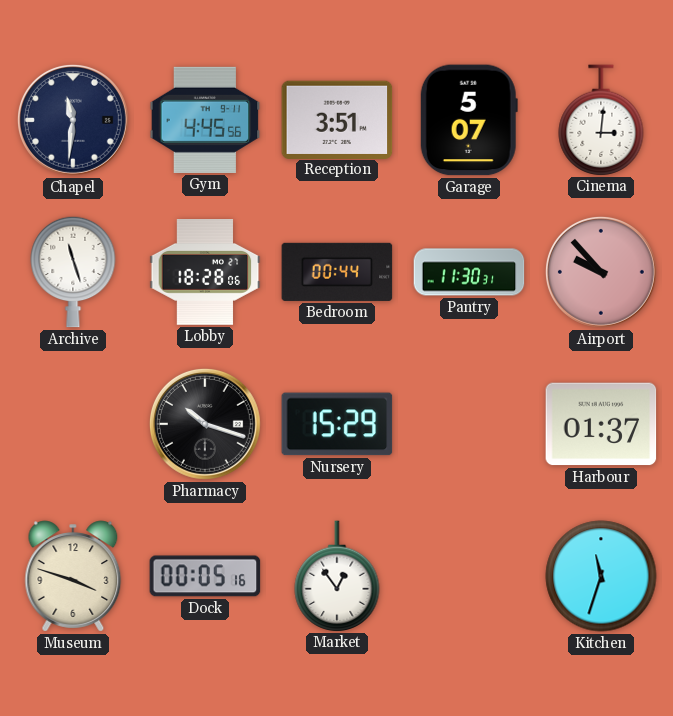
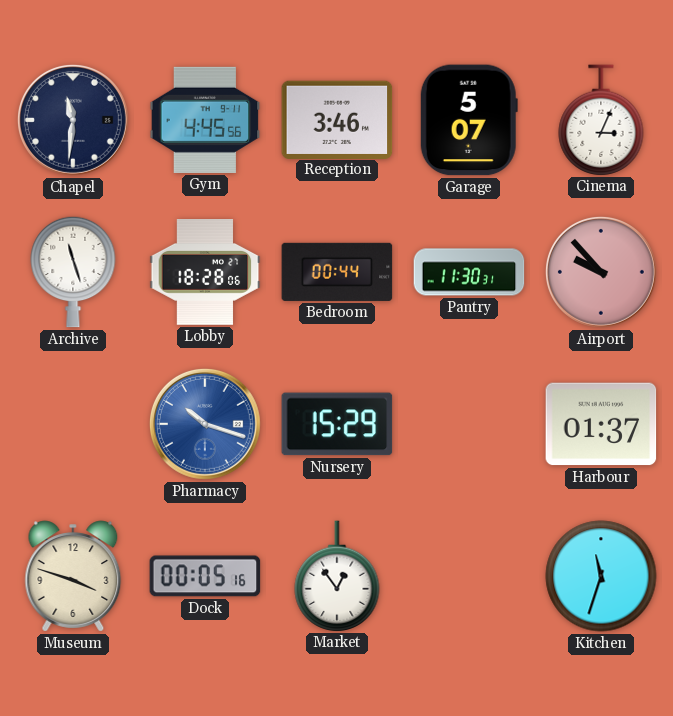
Reception: 3:51 -> 3:46
Cinema: 3:01 -> 3:04
Pharmacy dial: black -> blue
